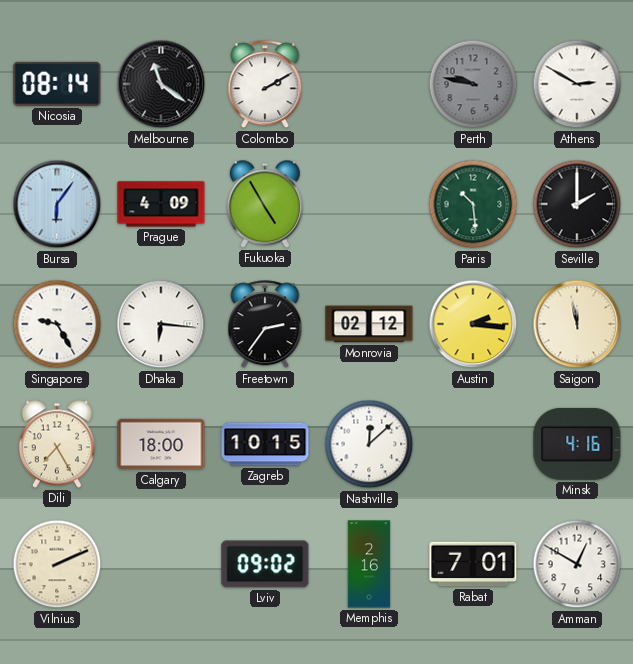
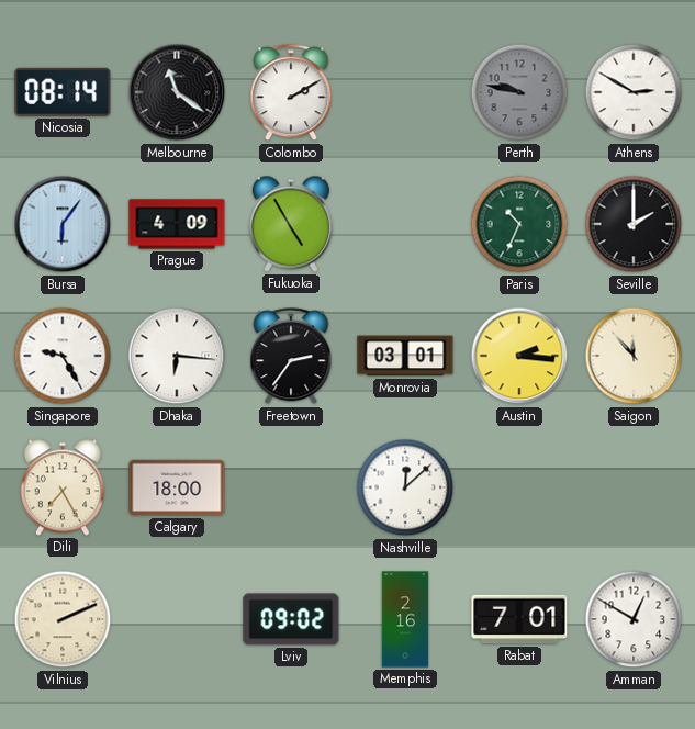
Paris: 10:29 -> 10:34
Monrovia: 02:12 -> 03:01
Saigon: 11:58 -> 11:53
Zagreb: 10:15 -> none
Minsk: 4:16 -> none
